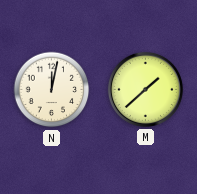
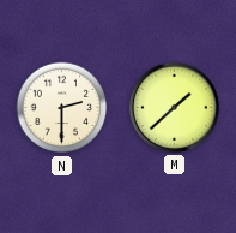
N: 12:02 -> 2:30
